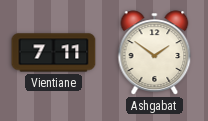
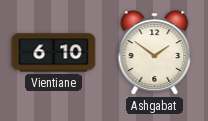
Vientiane: 7:11 -> 6:10
